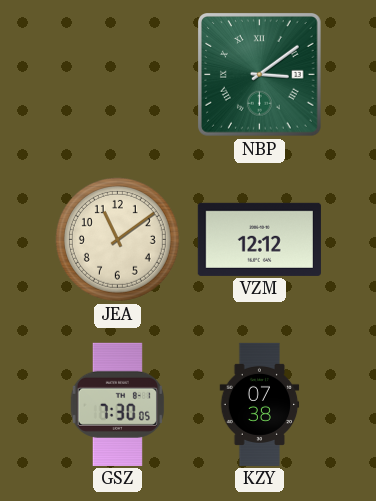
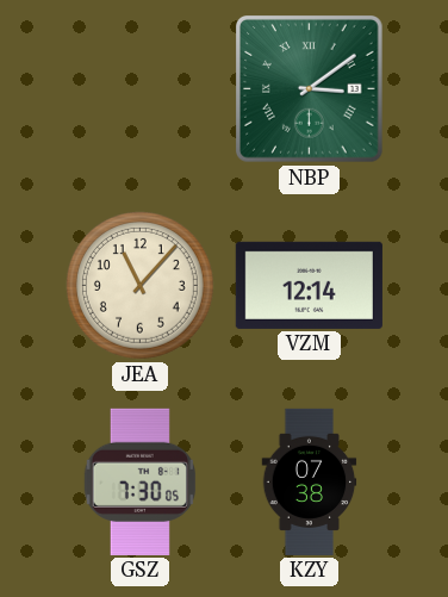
JEA: 11:09 -> 11:07
VZM: 12:12 -> 12:14
